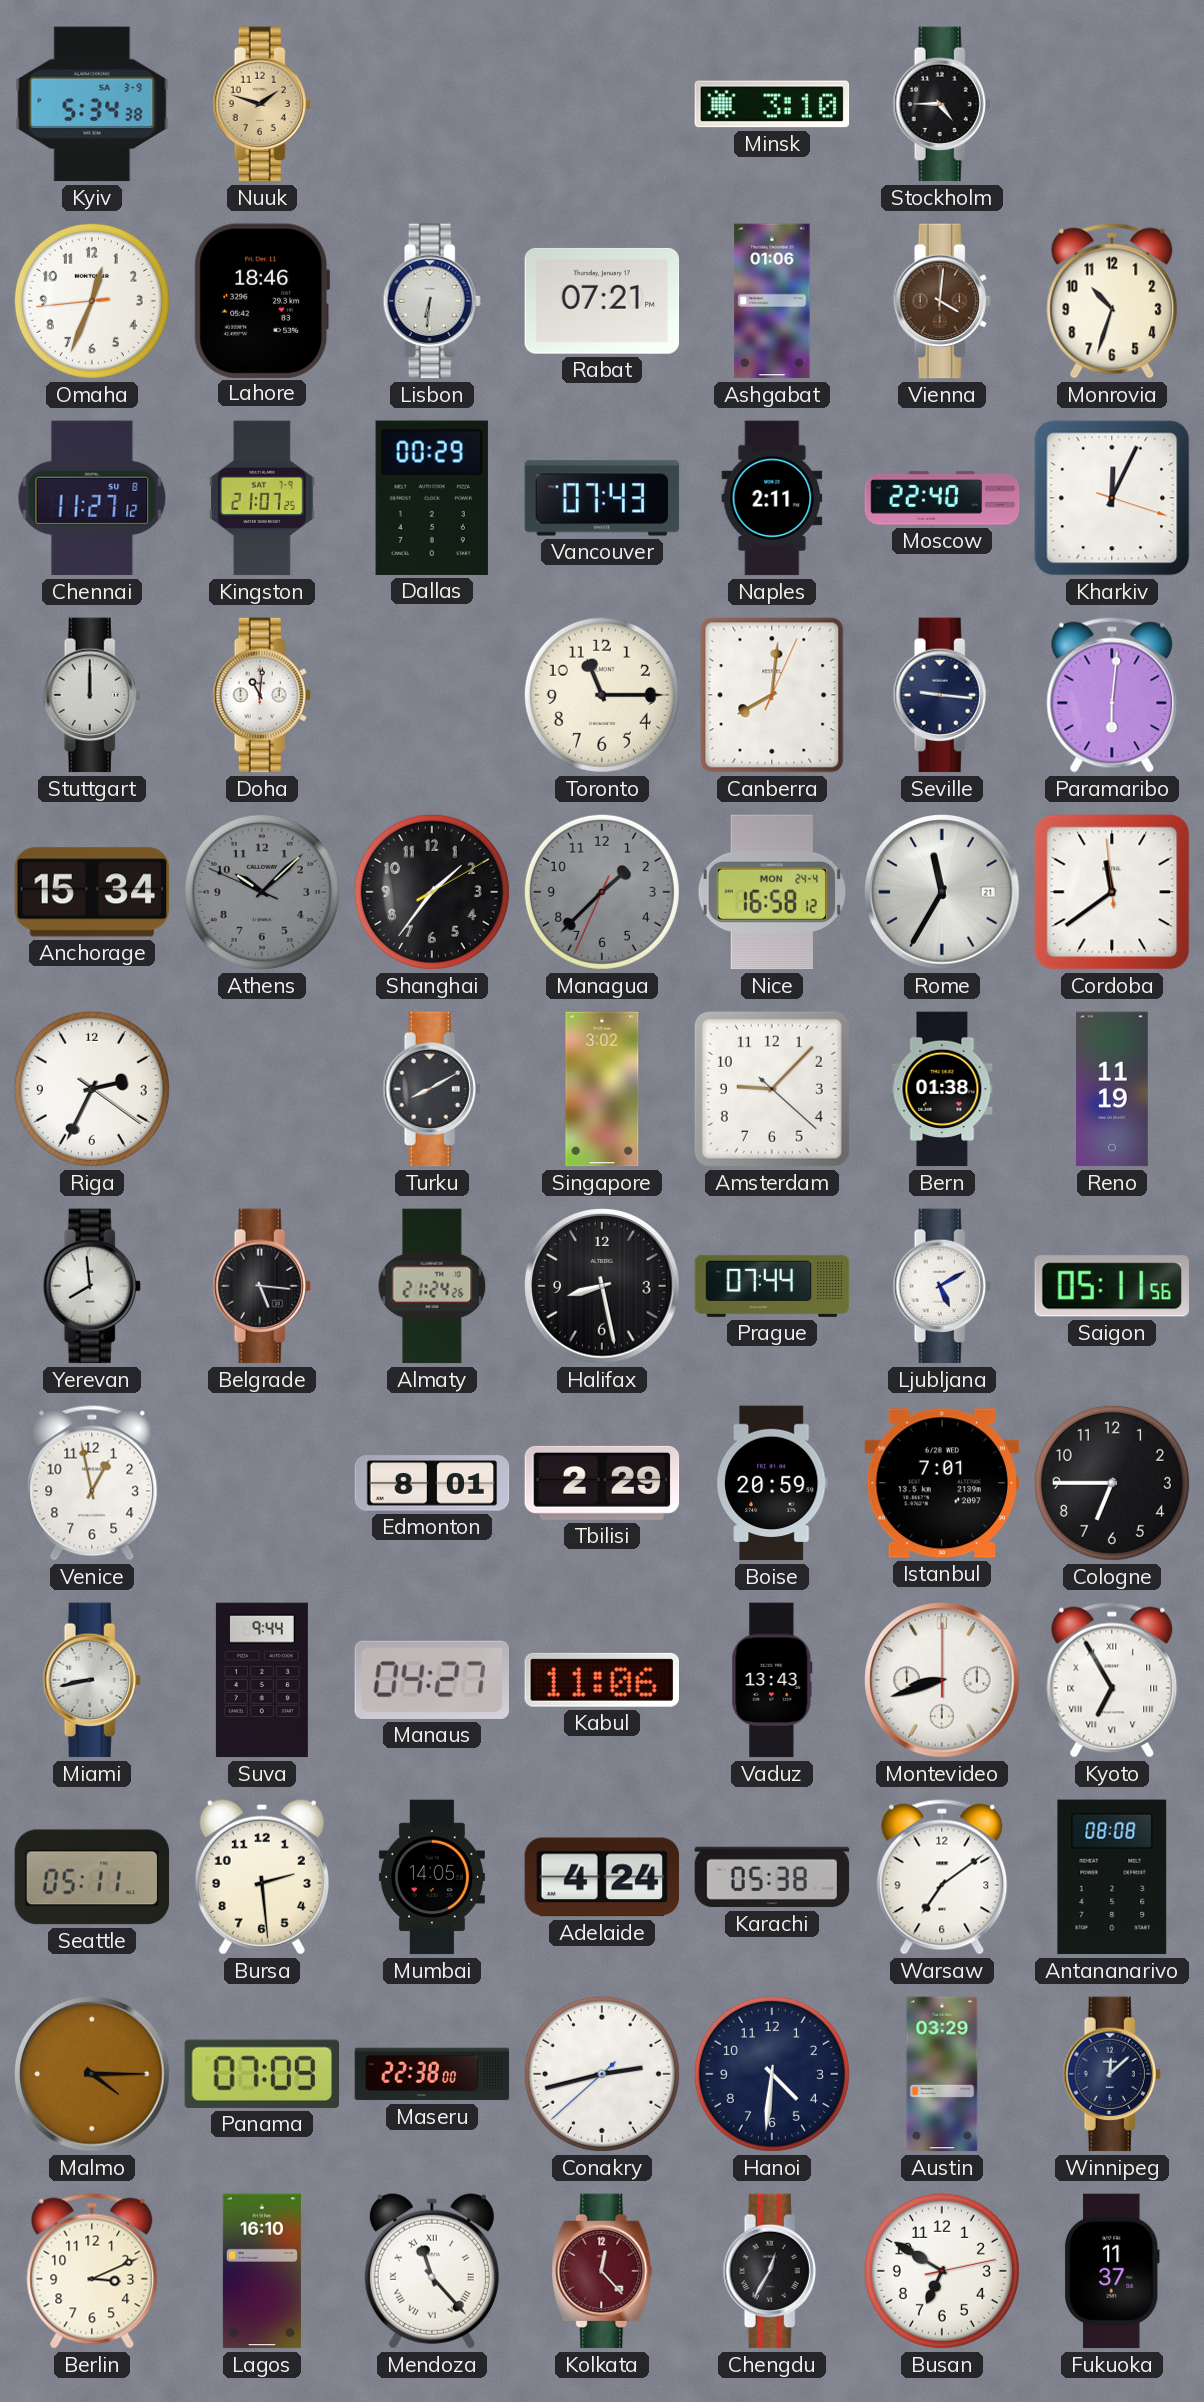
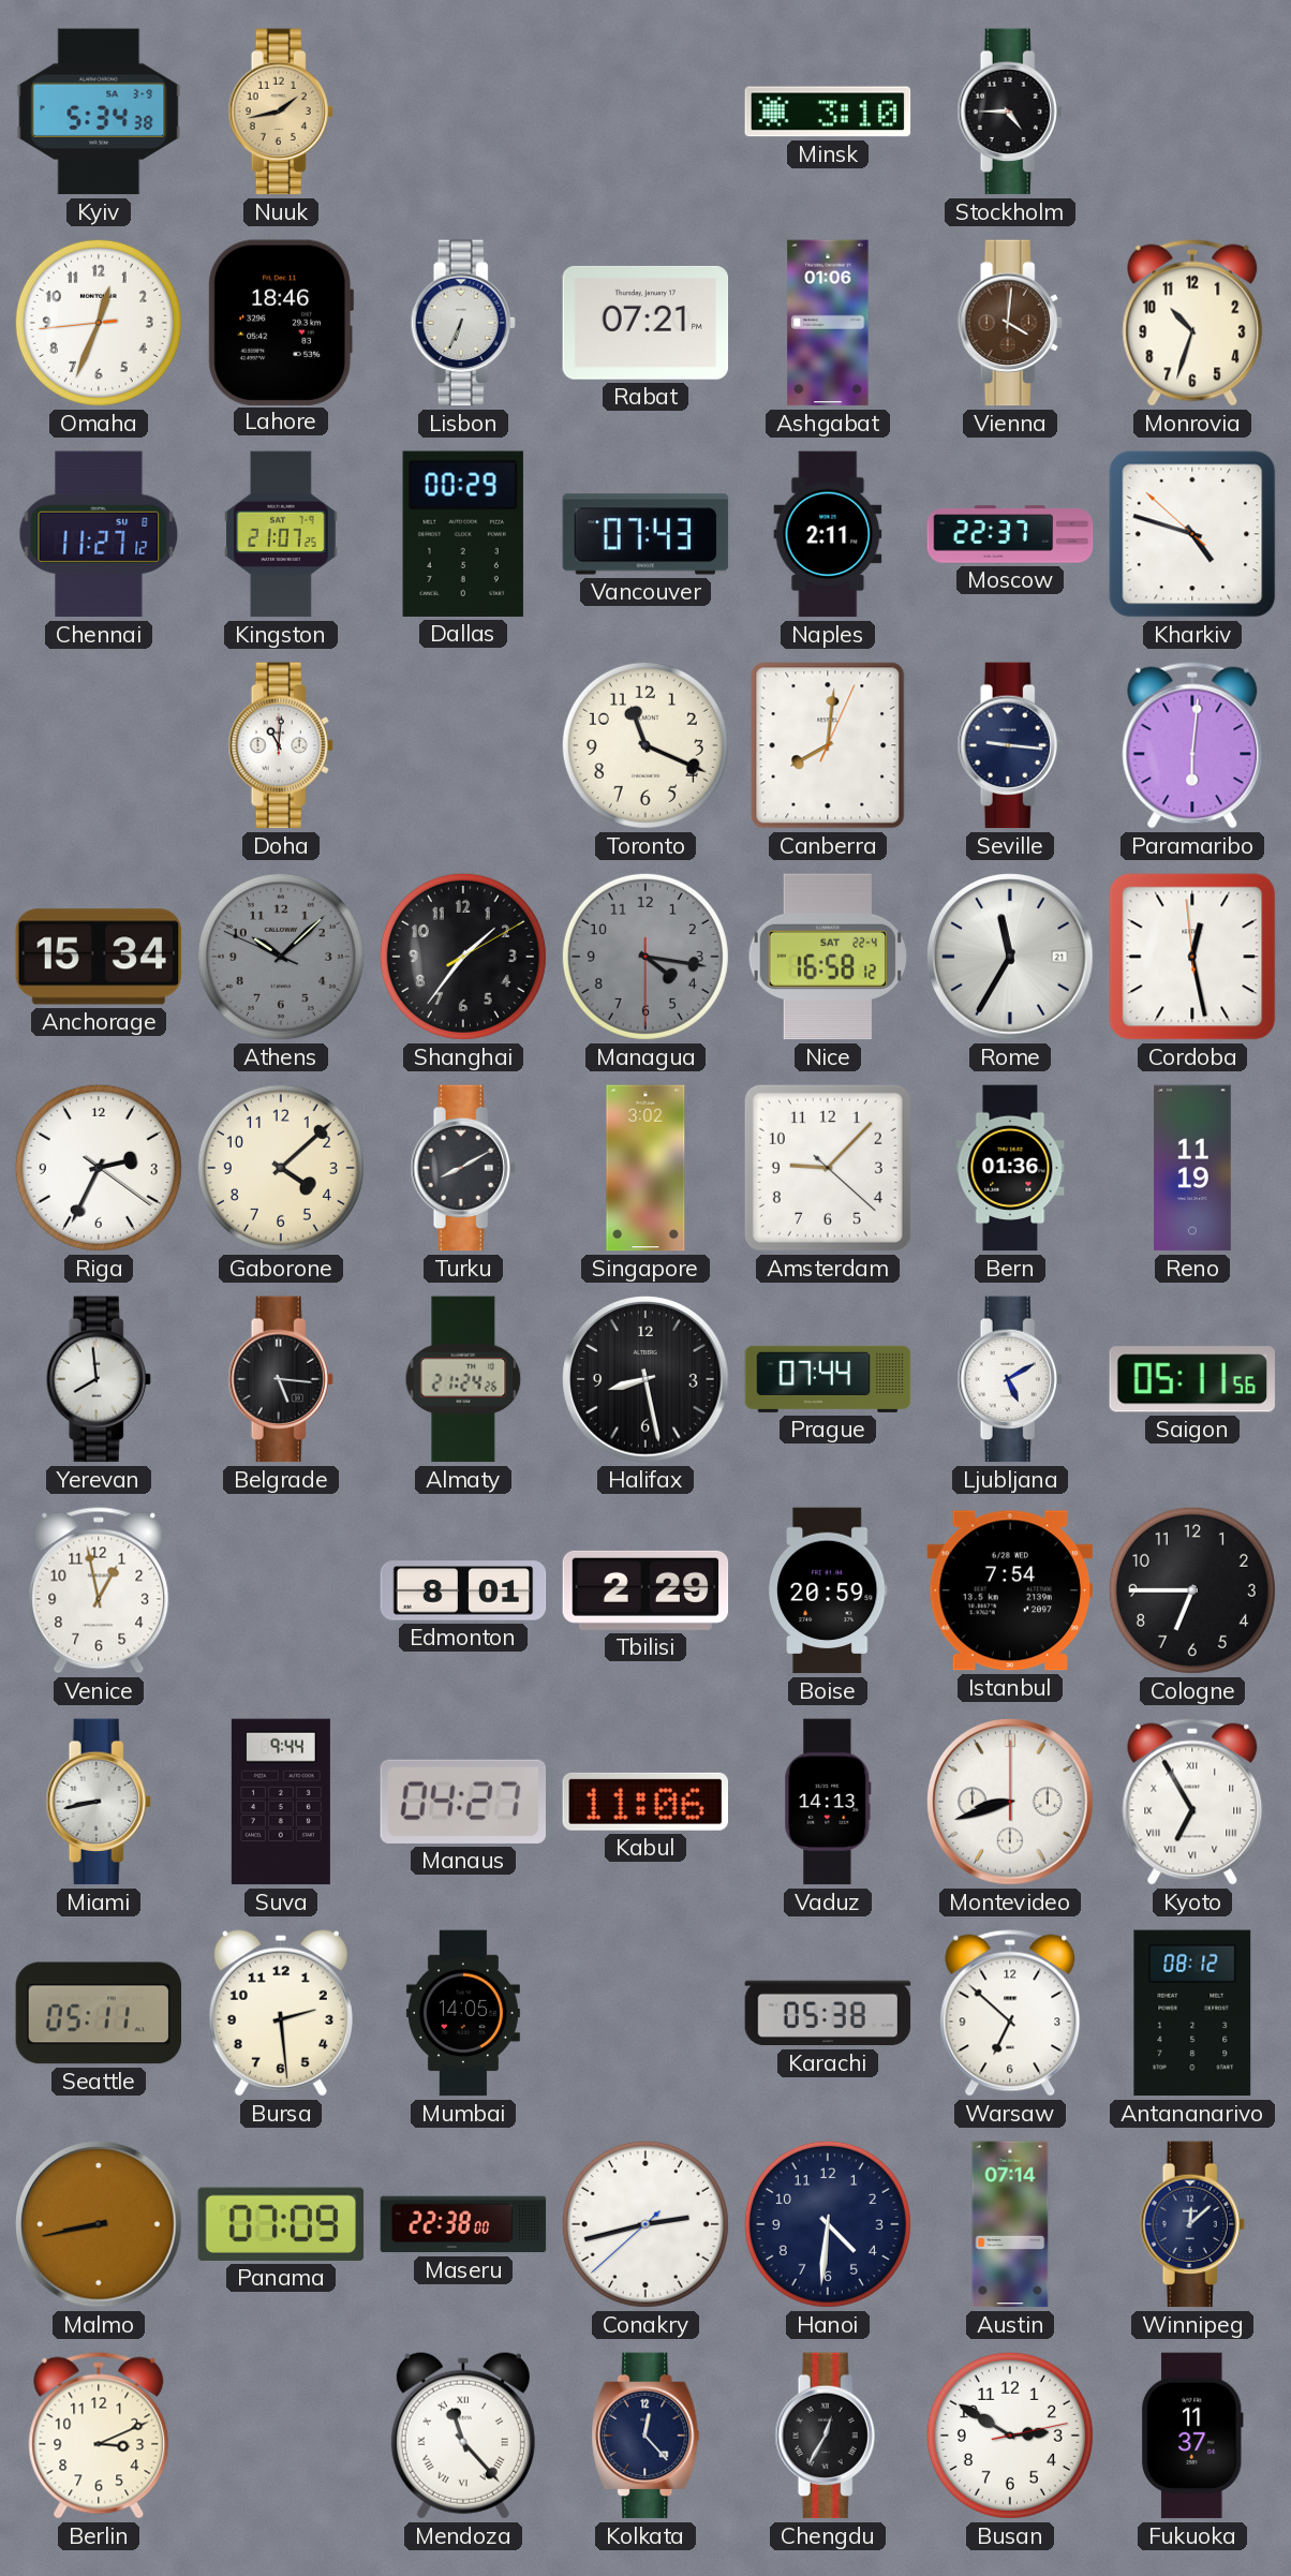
Nuuk: 1:48 -> 1:43
Lisbon: 6:31 -> 6:34
Moscow: 22:40 -> 22:37
Kharkiv: 12:04 -> 4:47
Stuttgart: 12:00 -> none
Toronto: 11:15 -> 11:19
Managua: 1:37 -> 4:16
Nice date: MON 24-4 -> SAT 22-4
Cordoba: 11:38 -> 12:27
Gaborone: none -> 4:08
Bern: 01:38 -> 01:36
Istanbul: 7:01 -> 7:54
Vaduz: 13:43 -> 14:13
Adelaide: 4:24 -> none
Warsaw: 7:09 -> 6:52
Antananarivo: 08:08 -> 08:12
Malmo: 4:15 -> 8:43
Austin: 03:29 -> 07:14
Lagos: 16:10 -> none
Kolkata dial: burgundy -> navy
Busan: 6:50 -> 2:50
